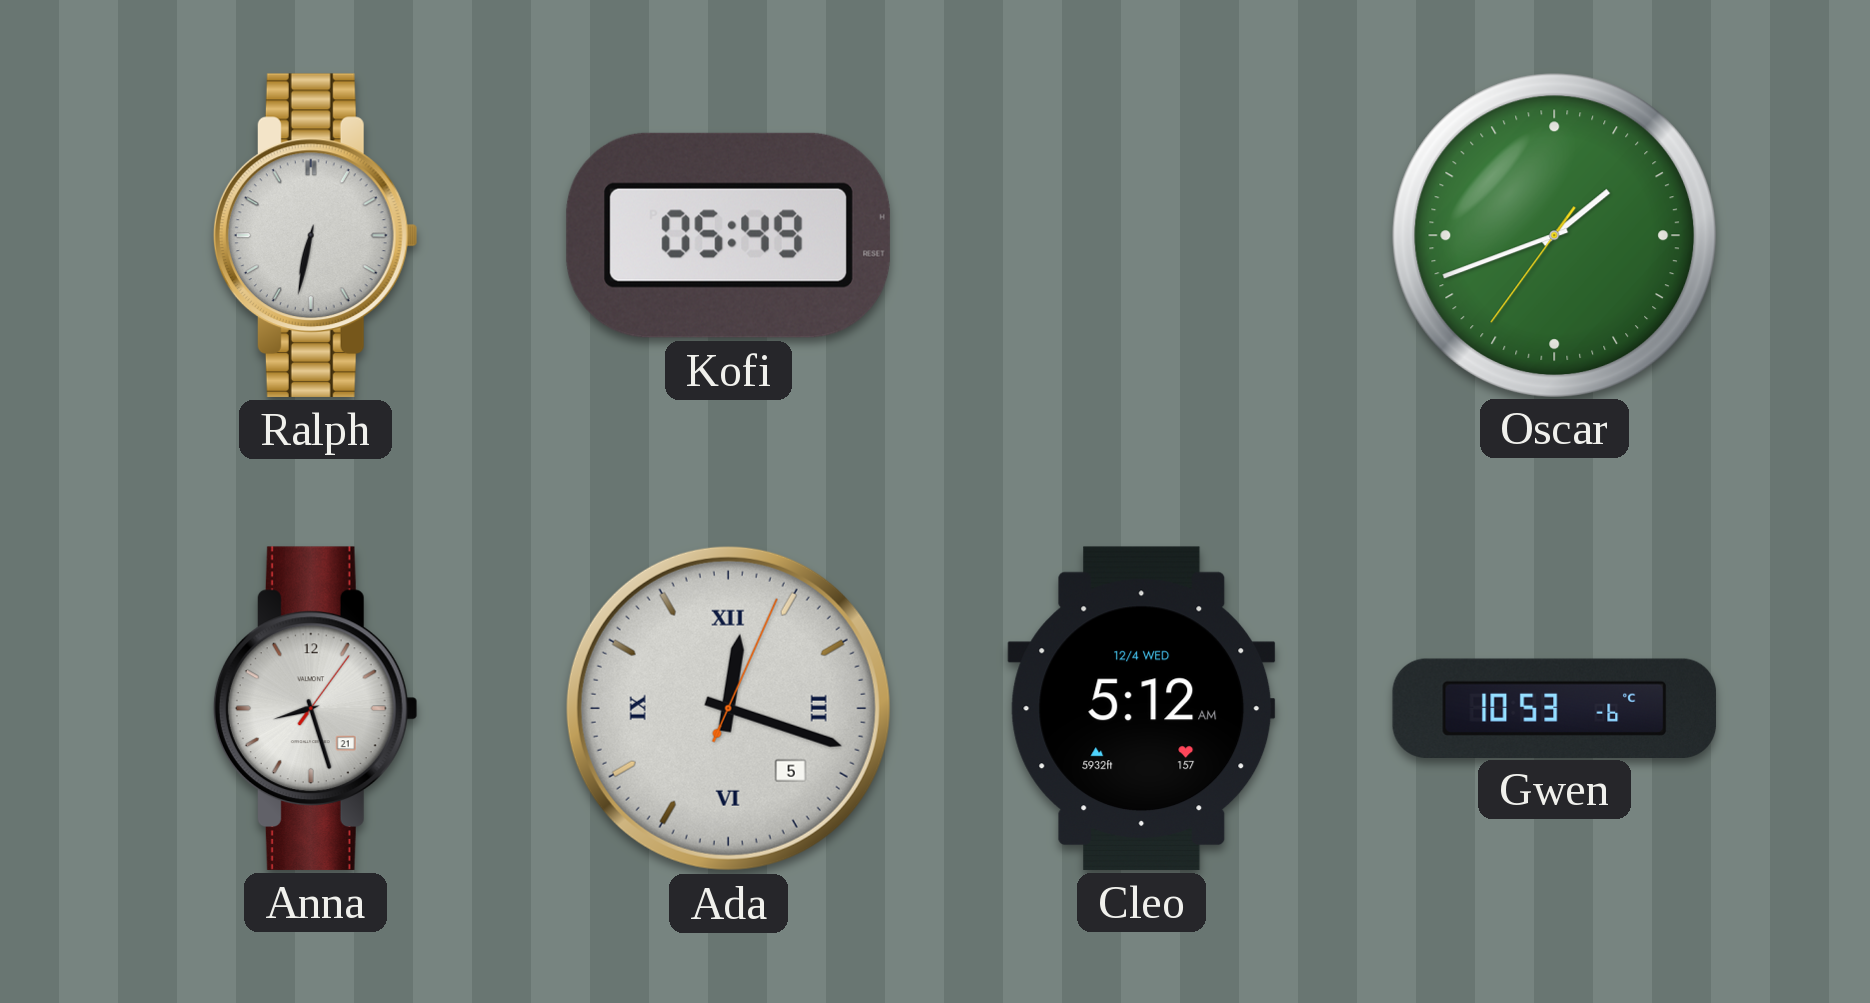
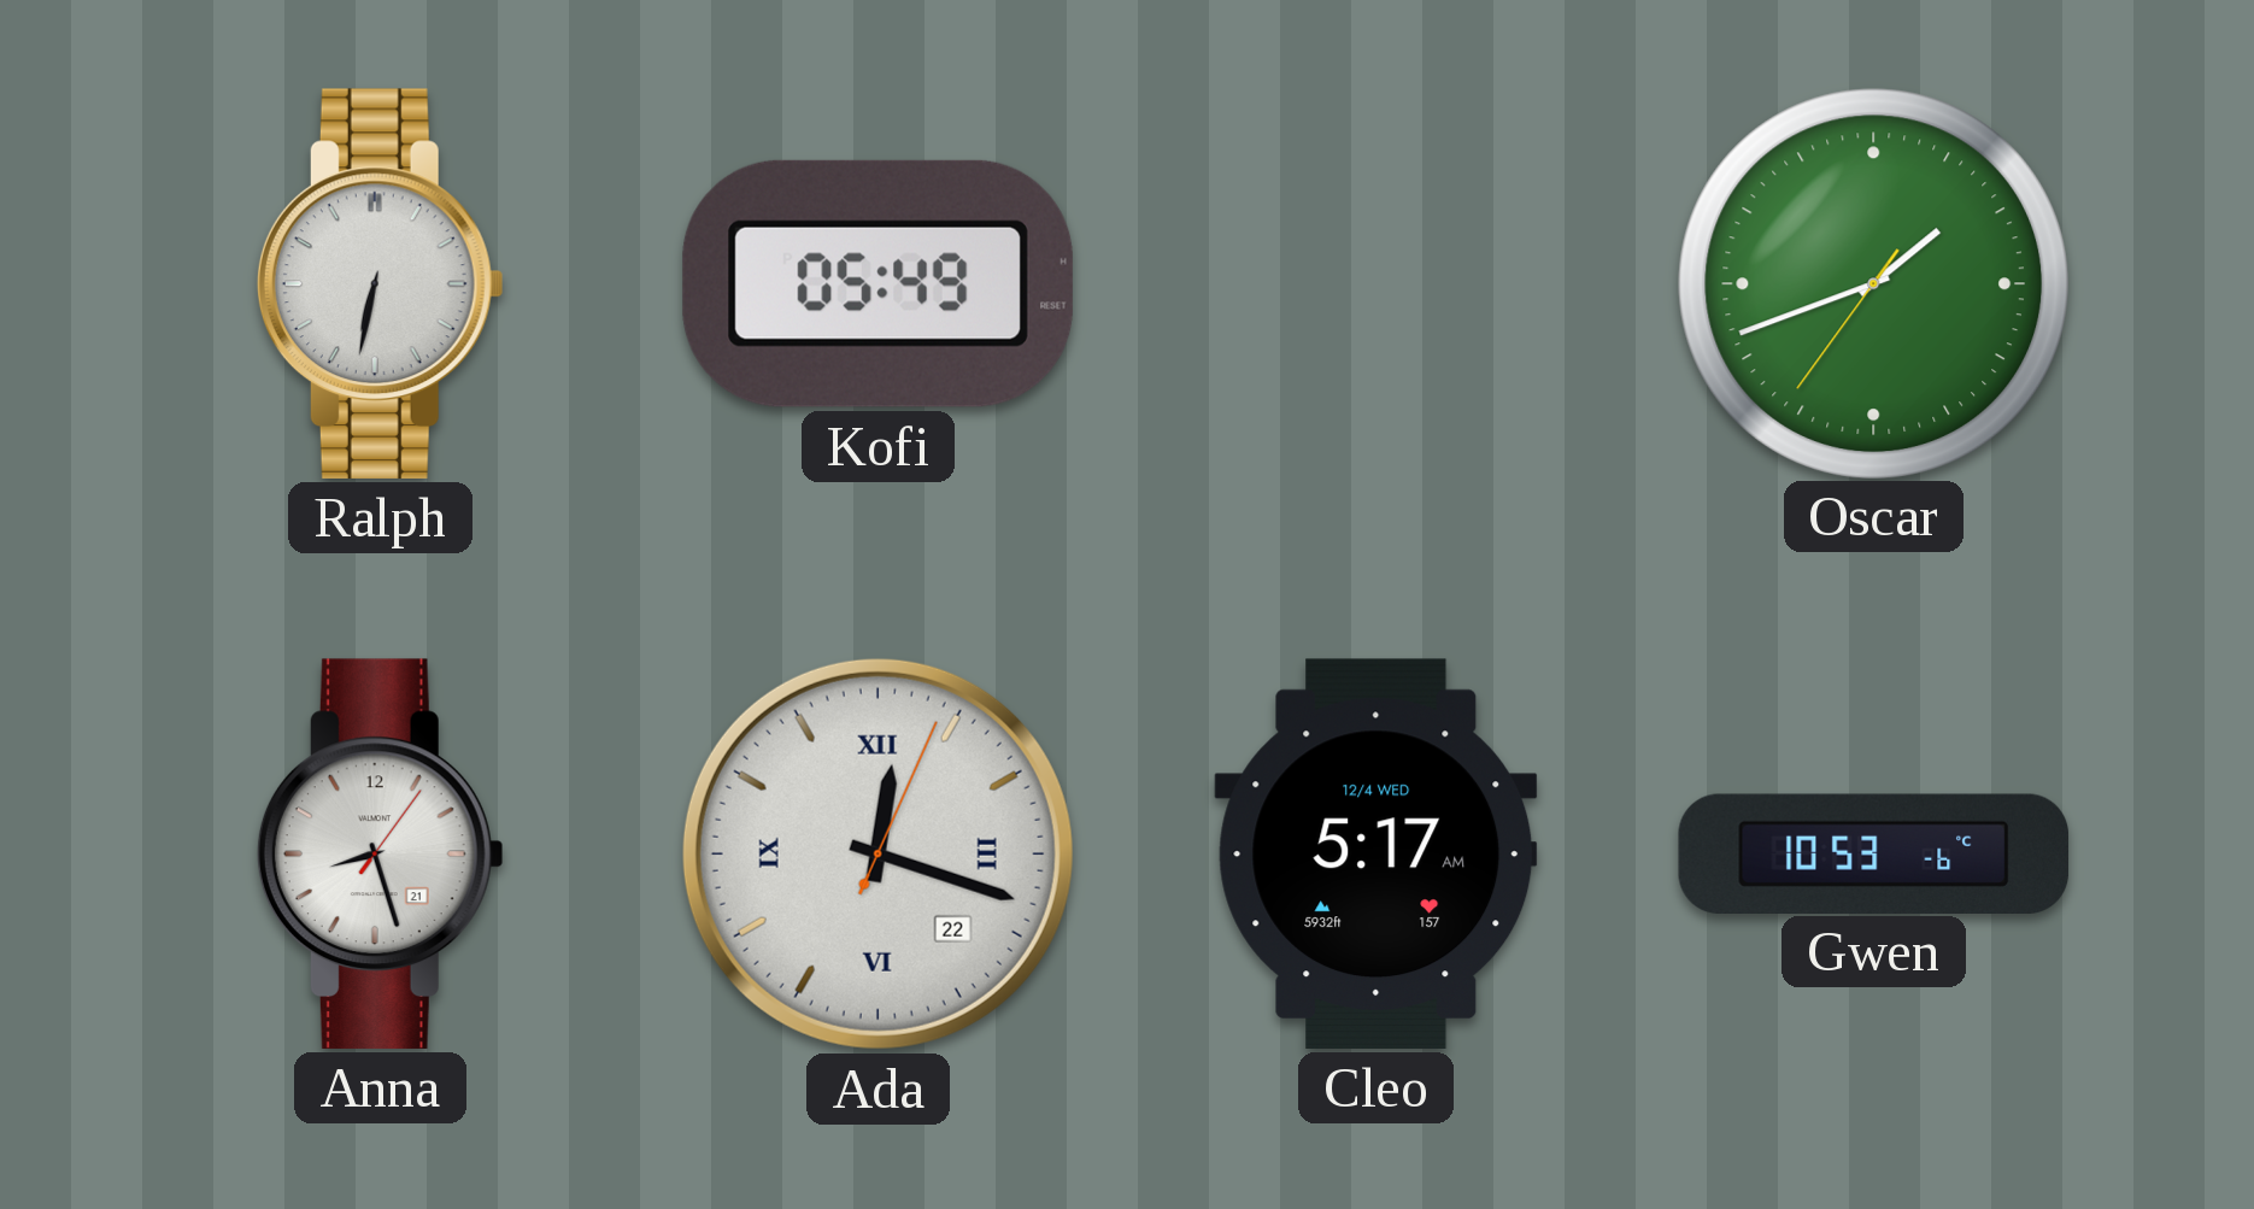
Ada date: 5 -> 22
Cleo: 5:12 -> 5:17
